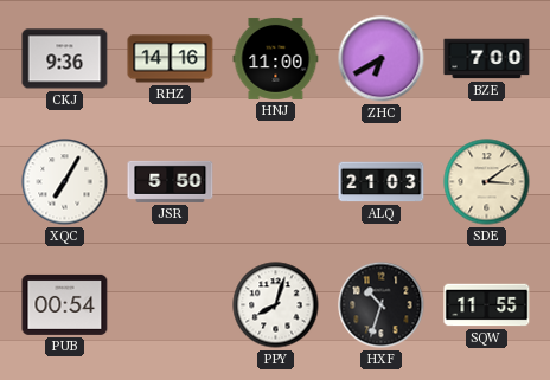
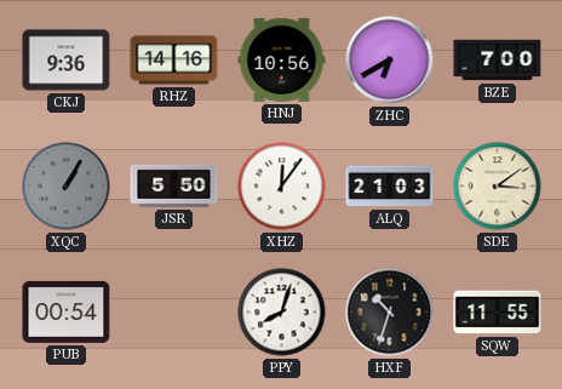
HNJ: 11:00 -> 10:56
XQC: 7:05 -> 1:05
XQC dial: white -> grey
XHZ: none -> 12:06
